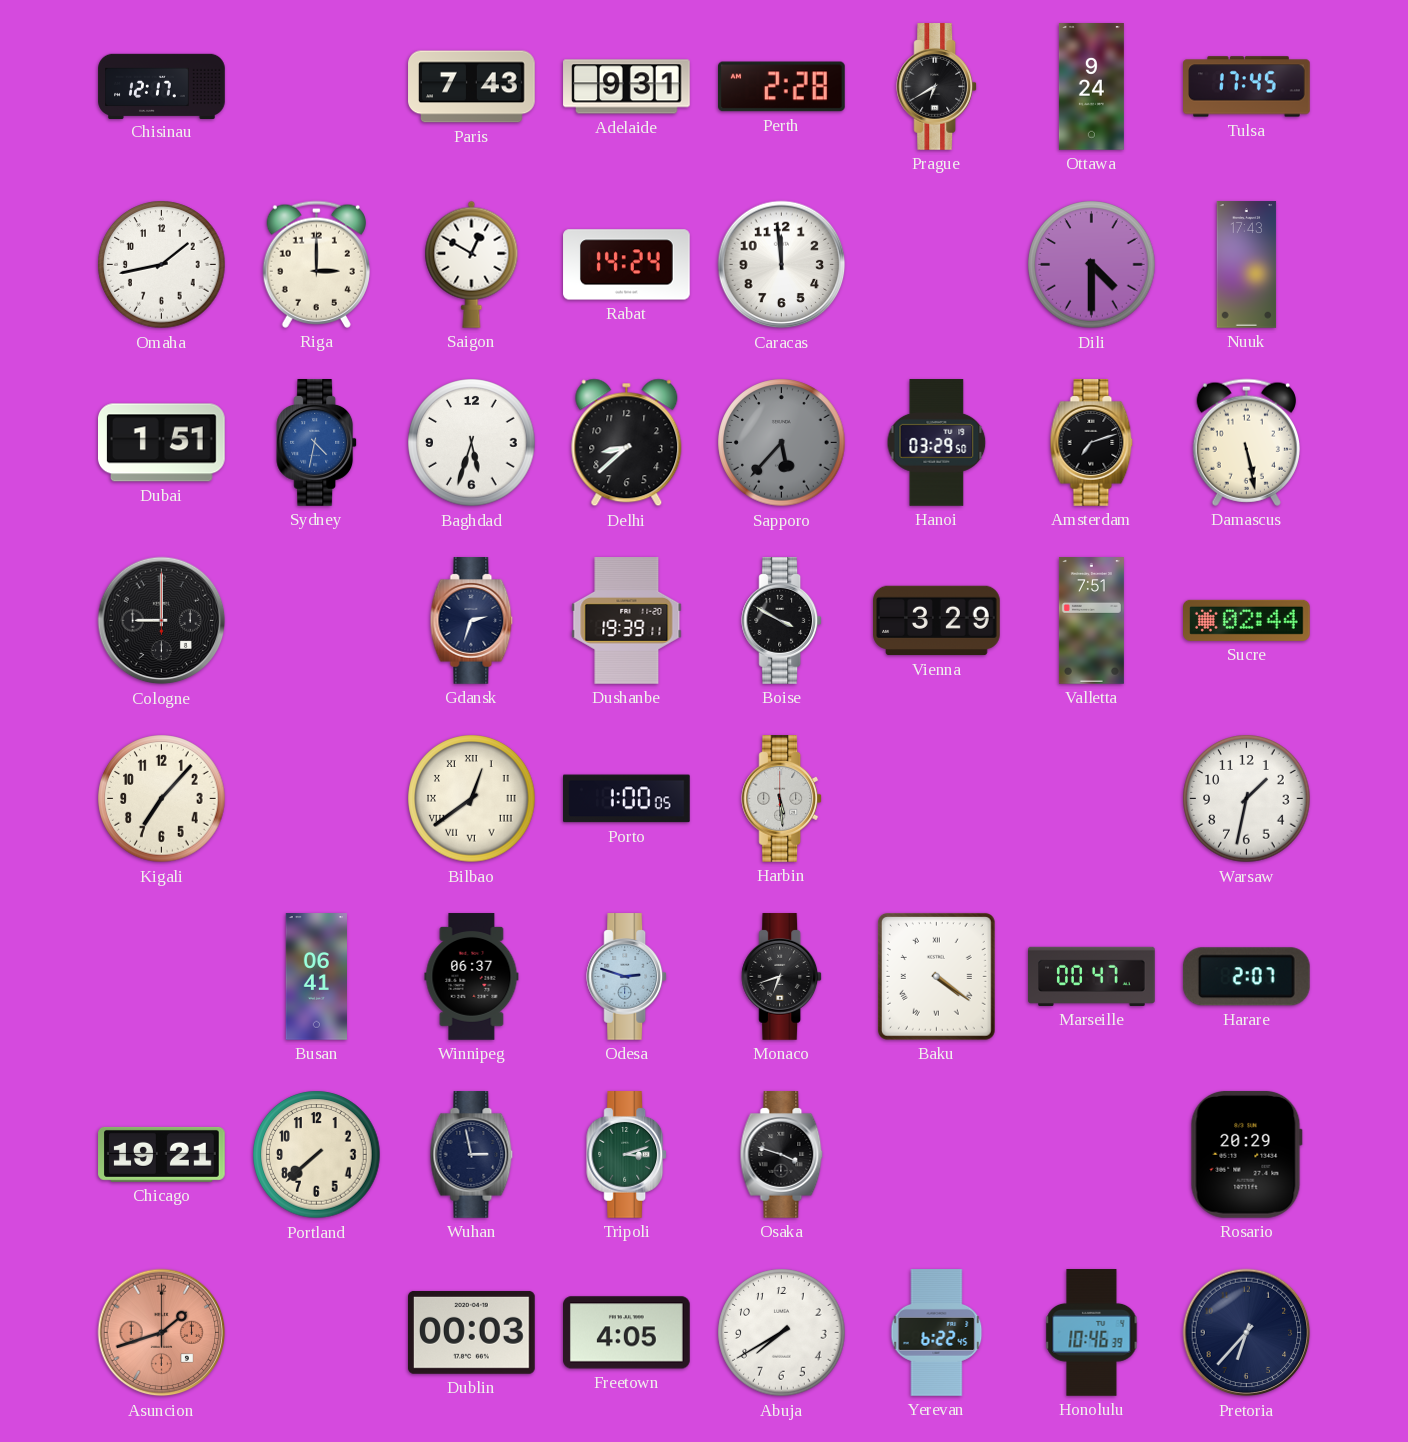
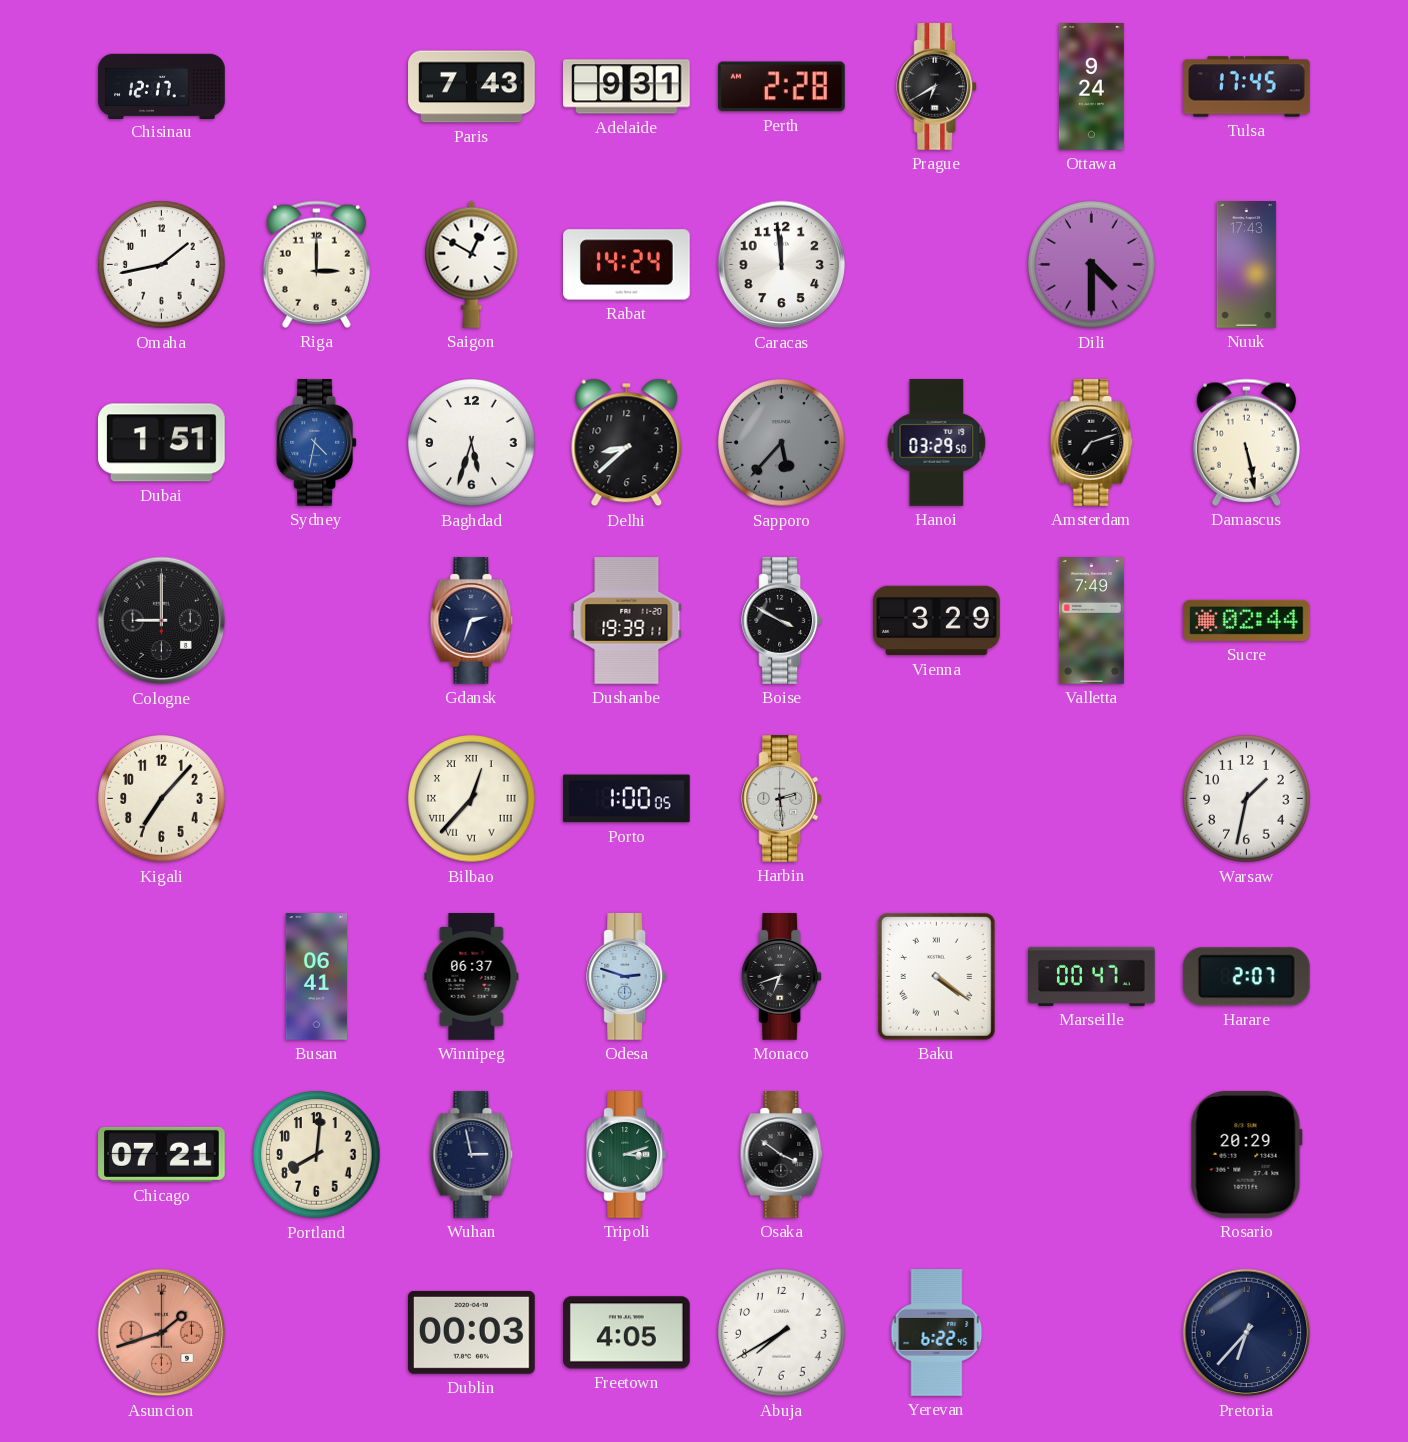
Valletta: 7:51 -> 7:49
Bilbao: 12:39 -> 12:37
Harbin: 5:29 -> 2:29
Chicago: 19:21 -> 07:21
Portland: 7:38 -> 8:01
Osaka: 3:48 -> 3:51
Honolulu: 10:46 -> none
